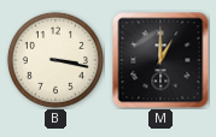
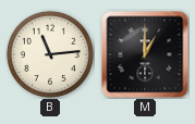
B: 3:17 -> 11:14
